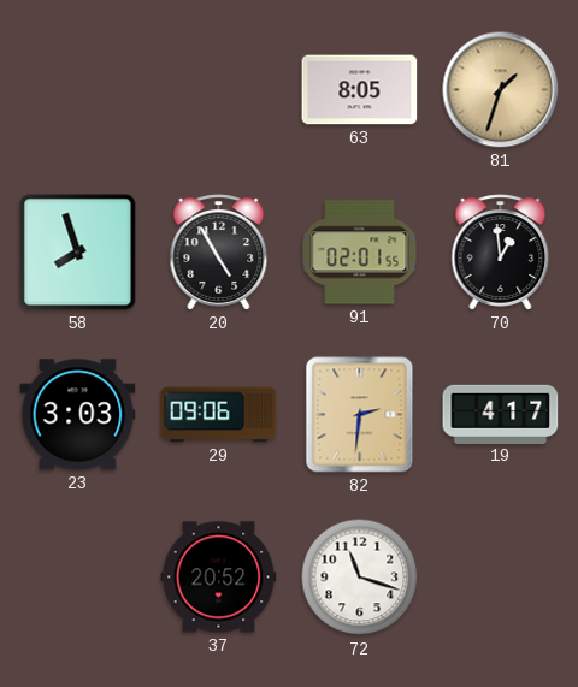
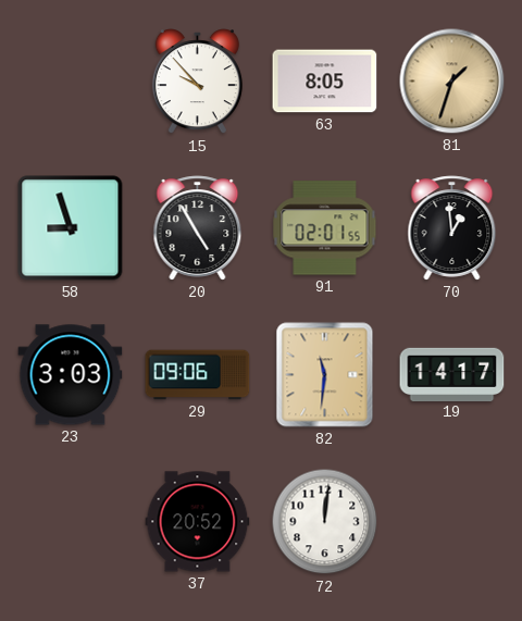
15: none -> 9:53
58: 7:57 -> 8:57
82: 2:31 -> 11:31
19: 4:17 -> 14:17
72: 11:18 -> 12:01
